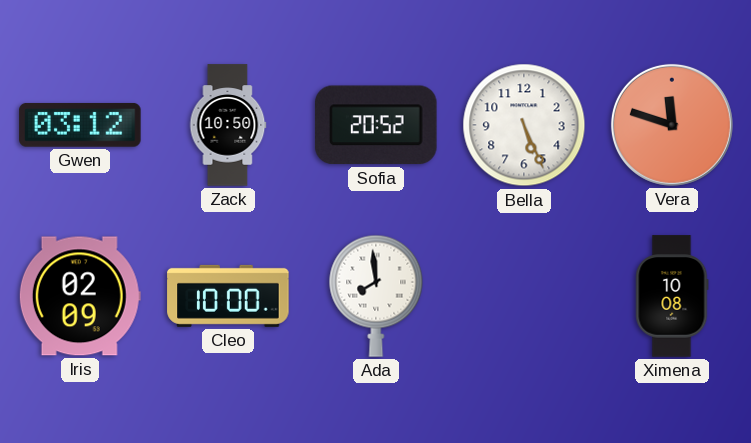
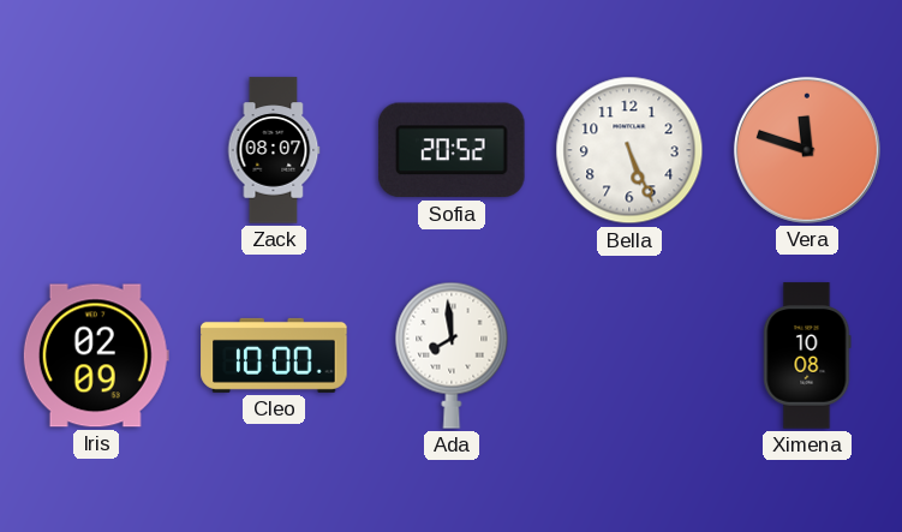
Gwen: 03:12 -> none
Zack: 10:50 -> 08:07
